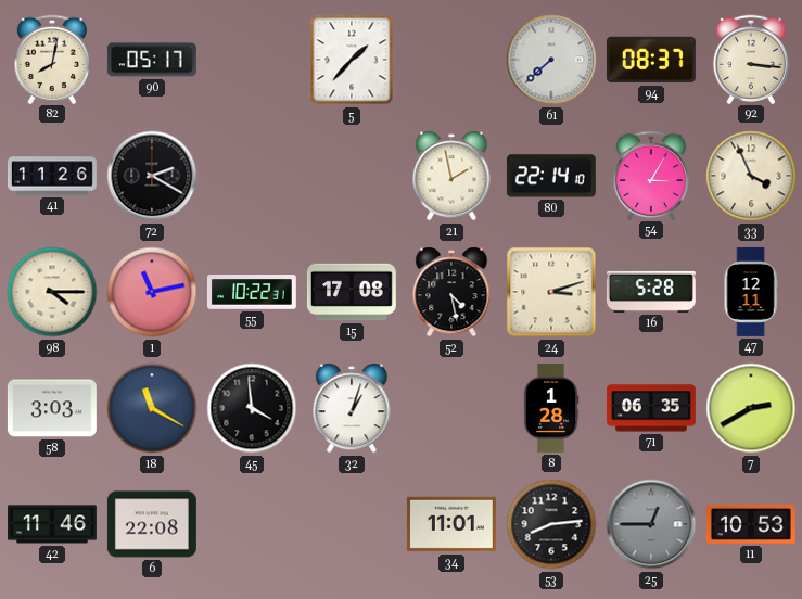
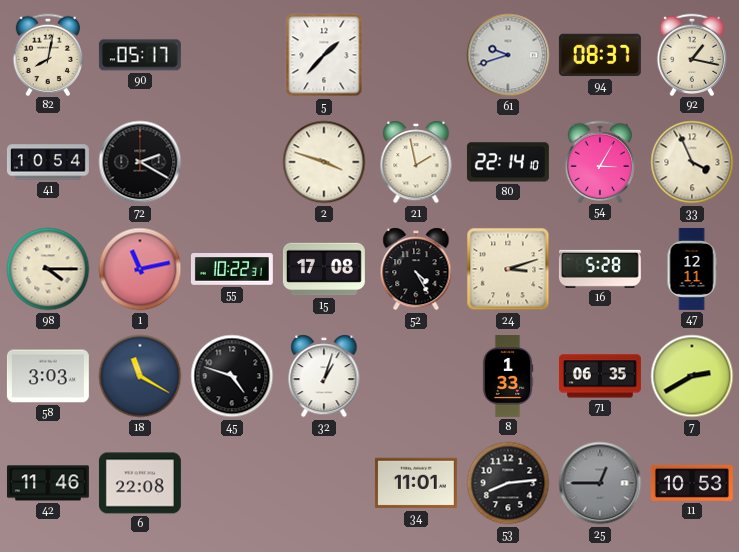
61: 7:38 -> 9:42
92: 3:16 -> 1:17
41: 11:26 -> 10:54
2: none -> 3:48
52: 4:28 -> 4:25
45: 3:59 -> 4:48
8: 1:28 -> 1:33
